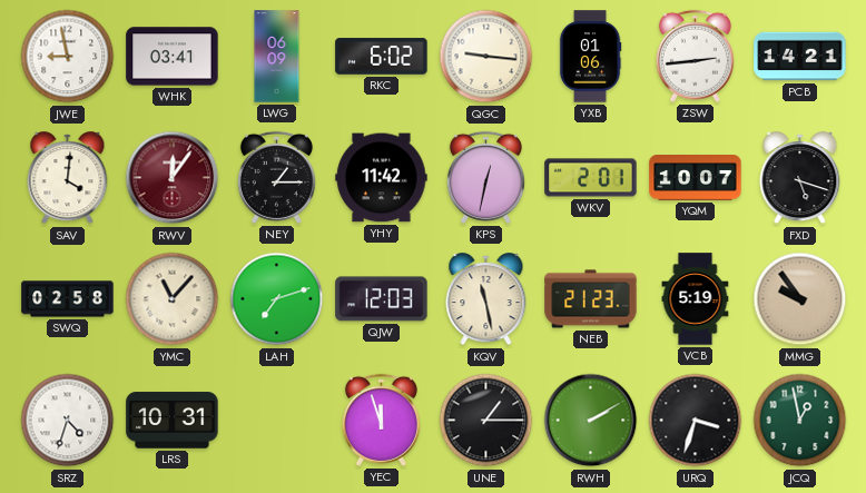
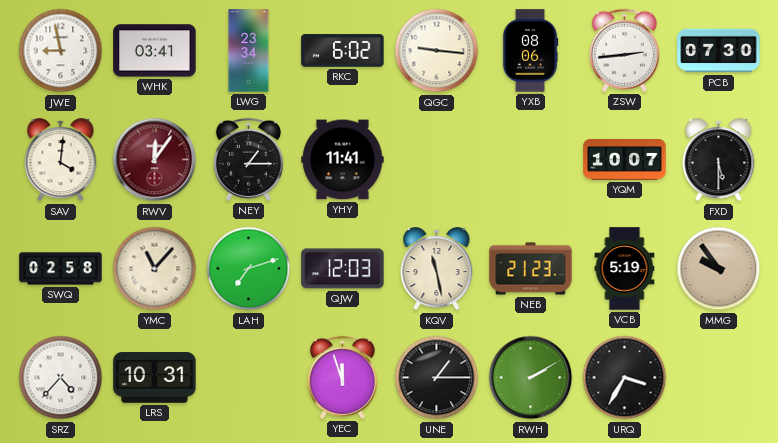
LWG: 06:09 -> 23:34
YXB: 01:06 -> 08:06
PCB: 14:21 -> 07:30
YHY: 11:42 -> 11:41
KPS: 12:32 -> none
WKV: 2:01 -> none
FXD: 5:18 -> 5:30
SRZ: 4:33 -> 4:37
URQ: 3:33 -> 3:35
JCQ: 12:58 -> none
